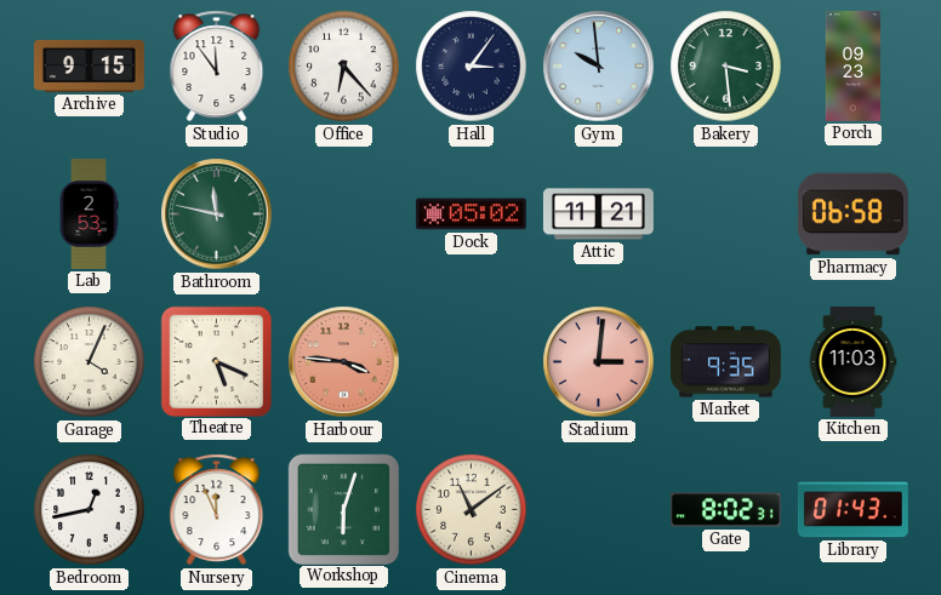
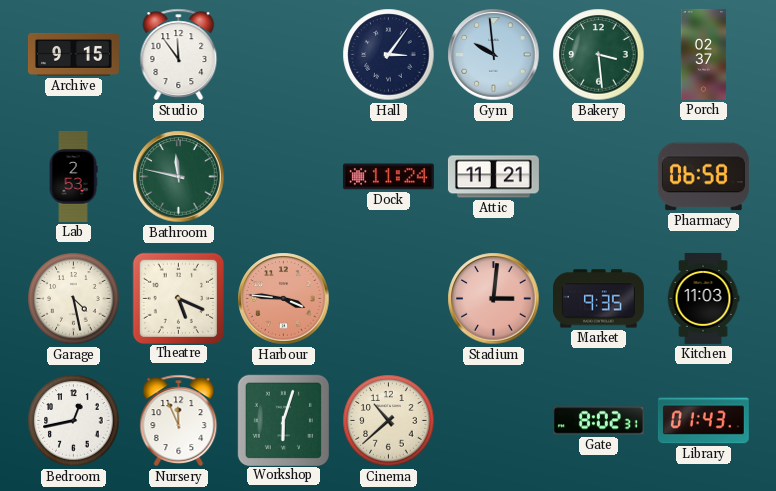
Office: 6:23 -> none
Porch: 09:23 -> 02:37
Dock: 05:02 -> 11:24
Garage: 4:04 -> 4:28
Cinema: 11:09 -> 10:38
